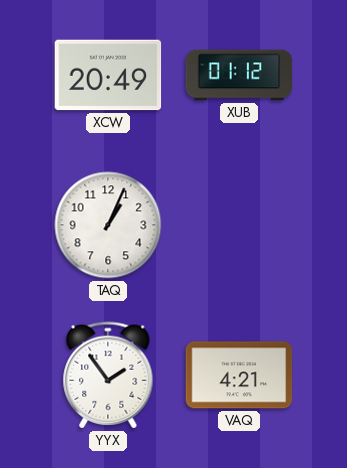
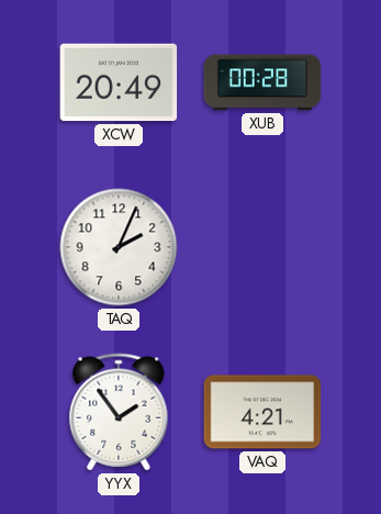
XUB: 01:12 -> 00:28
TAQ: 1:04 -> 2:04
